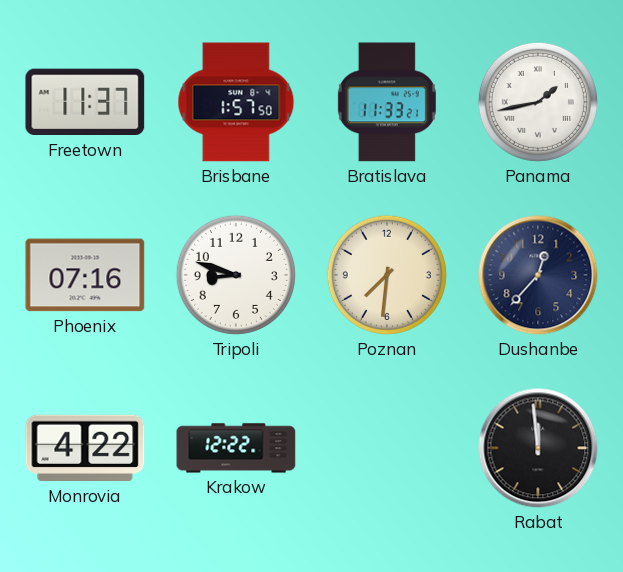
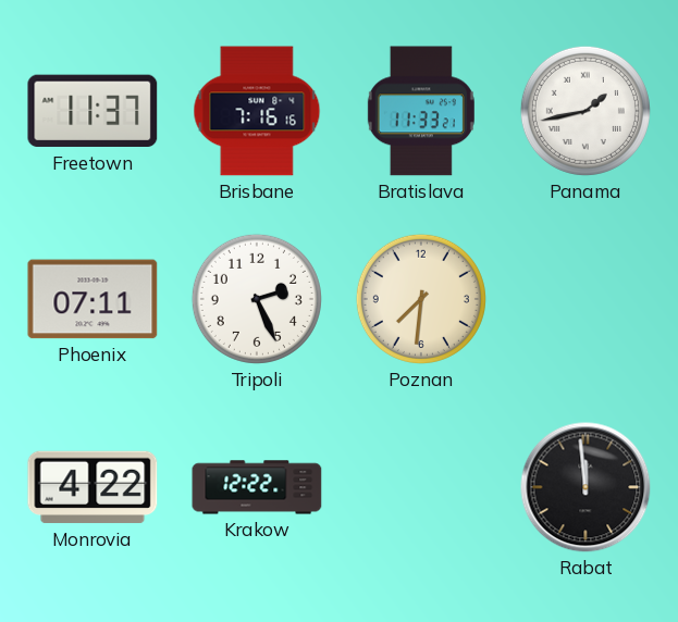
Brisbane: 1:57 -> 7:16
Phoenix: 07:16 -> 07:11
Tripoli: 8:48 -> 2:26
Dushanbe: 12:37 -> none
